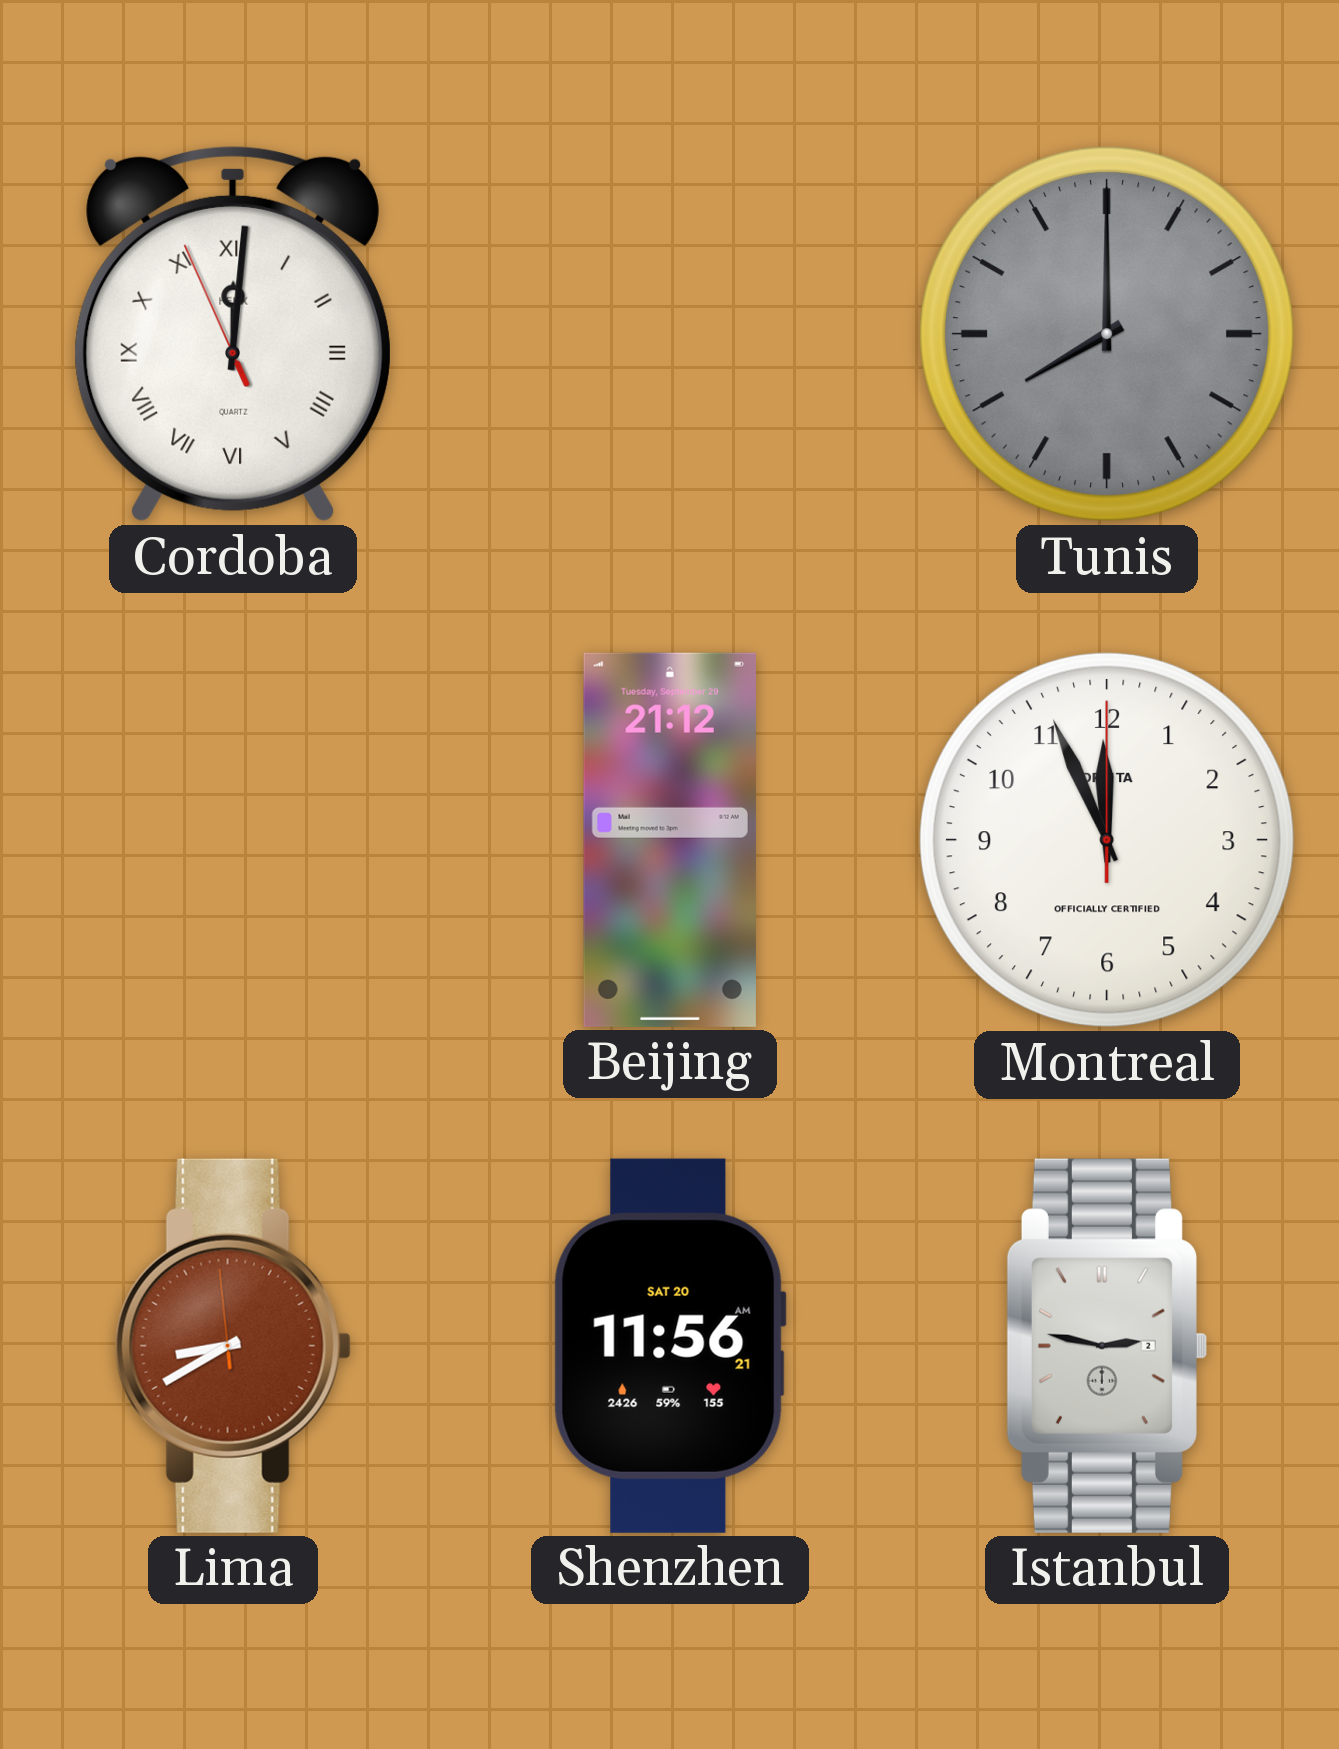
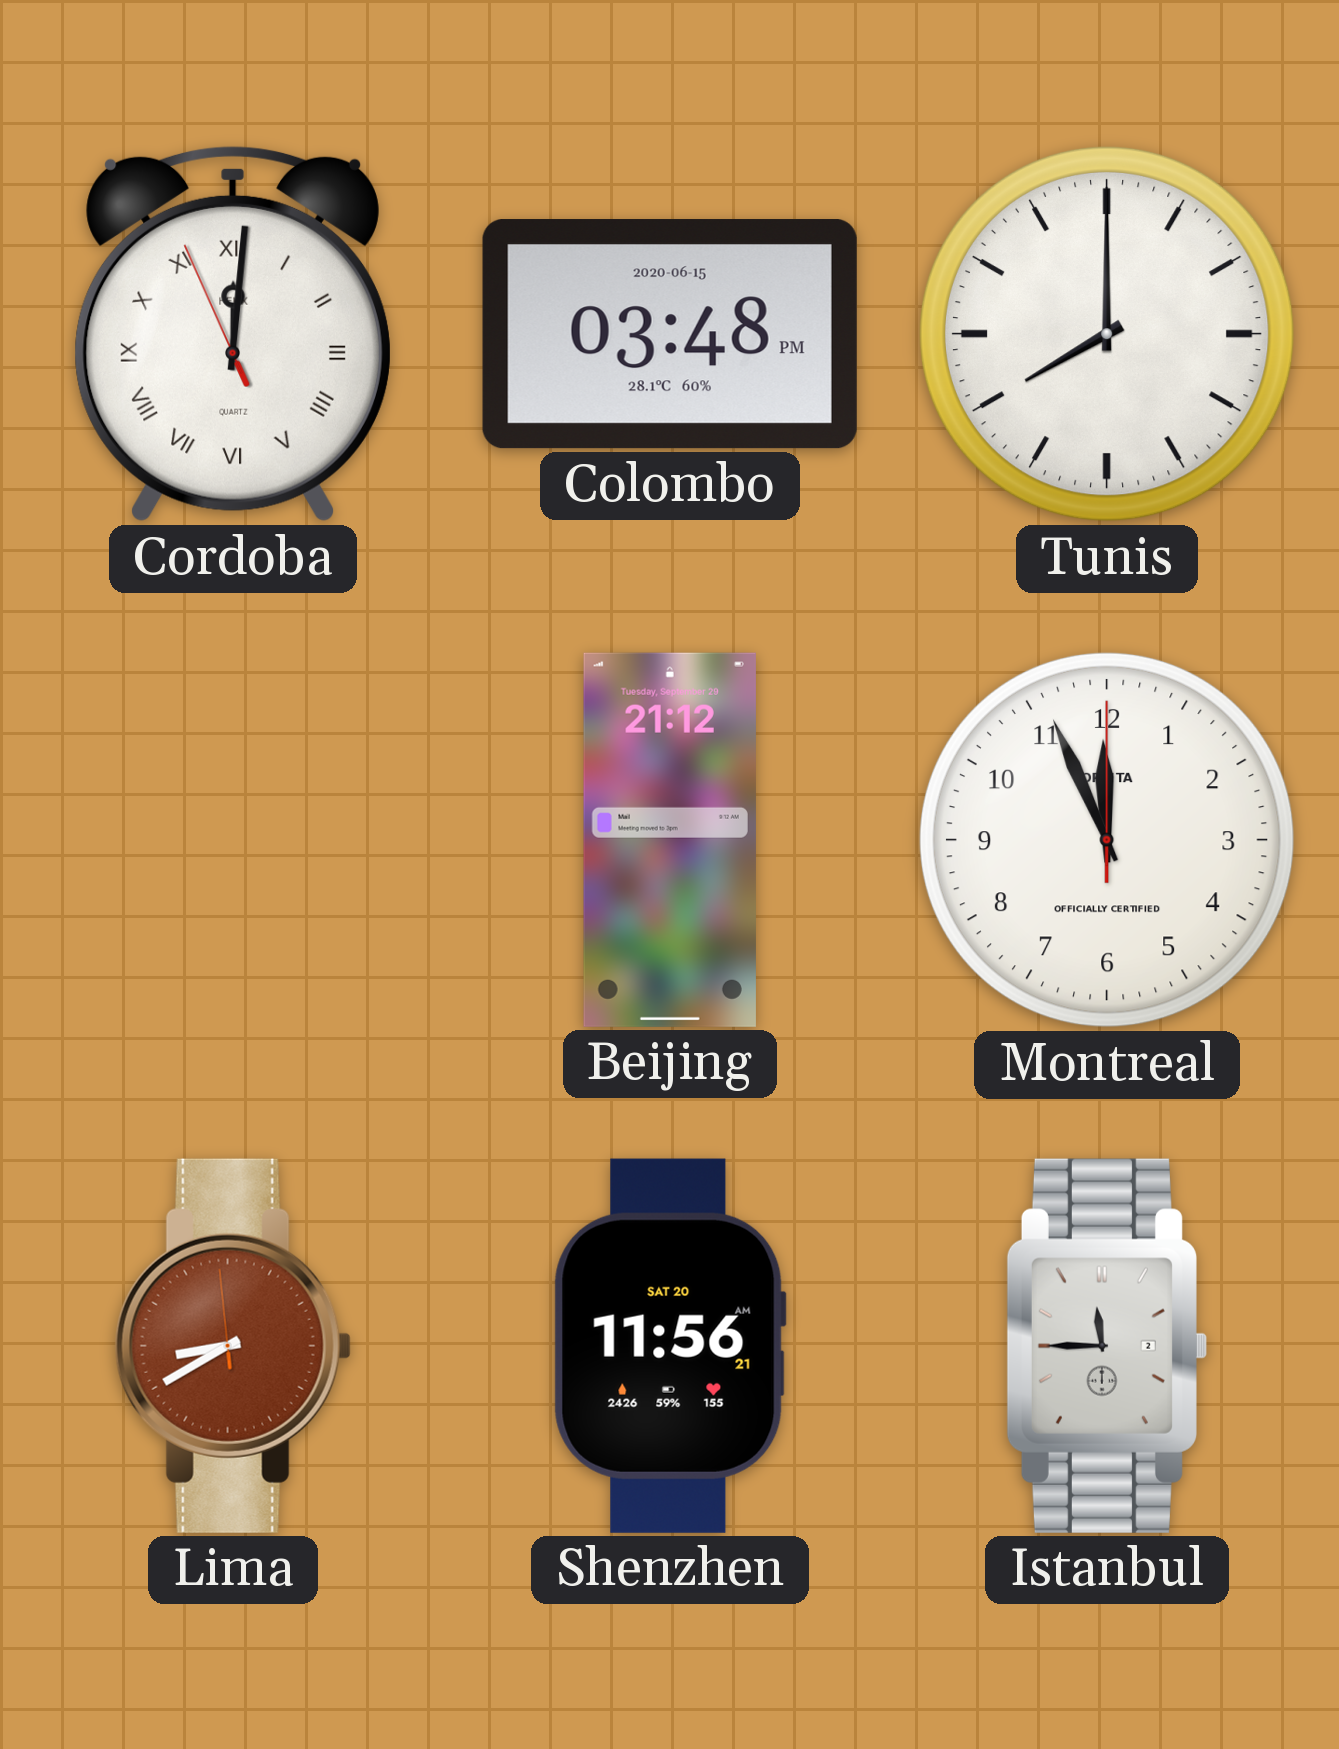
Colombo: none -> 03:48
Tunis dial: grey -> white
Istanbul: 2:47 -> 11:45
